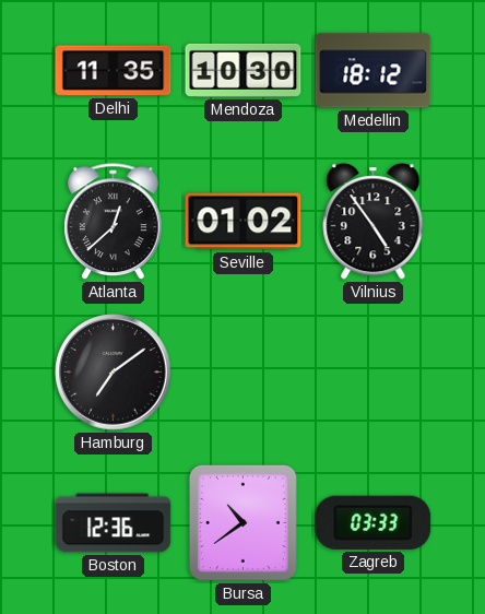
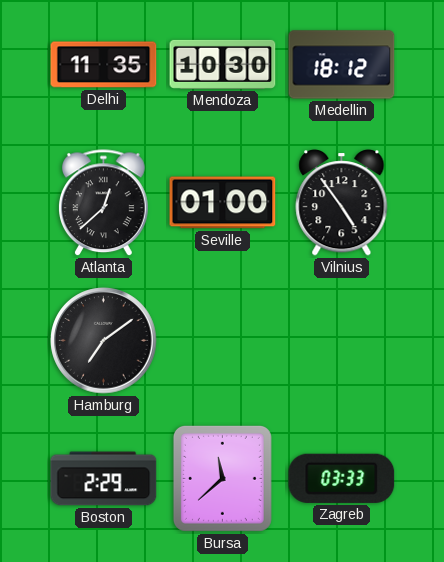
Seville: 01:02 -> 01:00
Boston: 12:36 -> 2:29
Bursa: 10:39 -> 11:38
